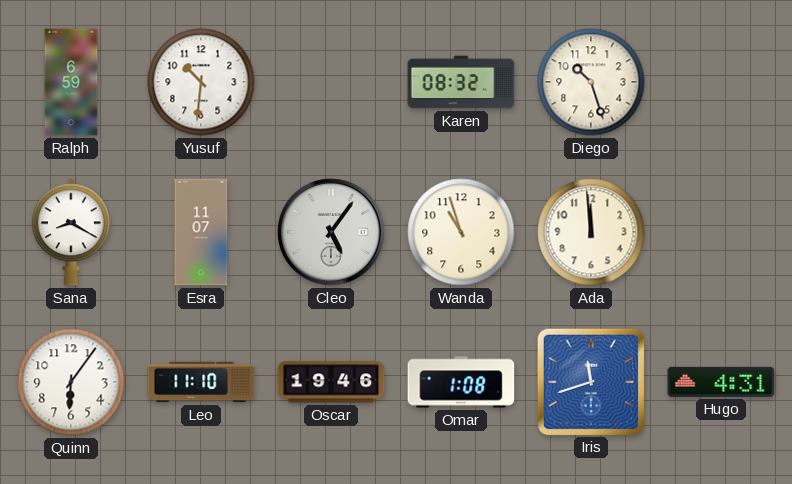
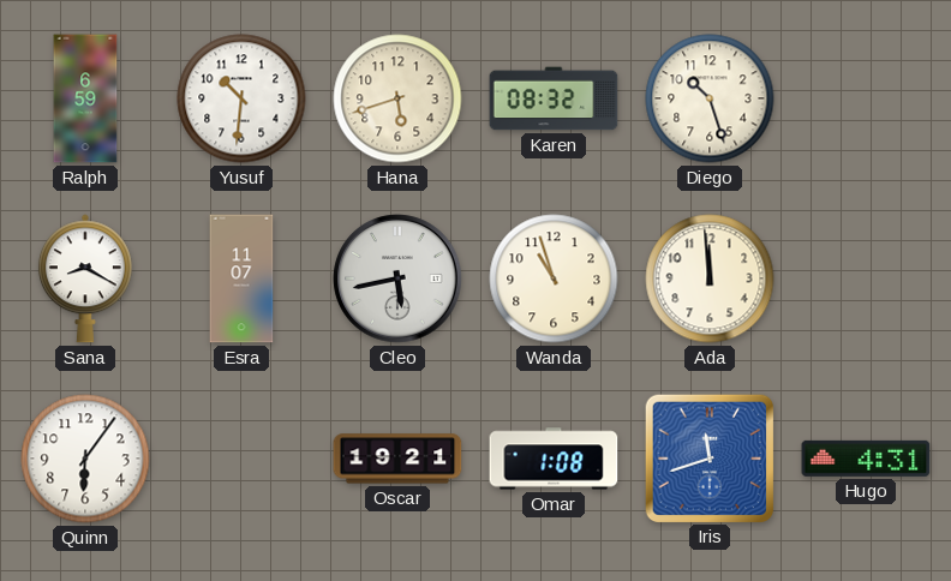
Hana: none -> 5:42
Cleo: 5:06 -> 5:43
Leo: 11:10 -> none
Oscar: 19:46 -> 19:21
